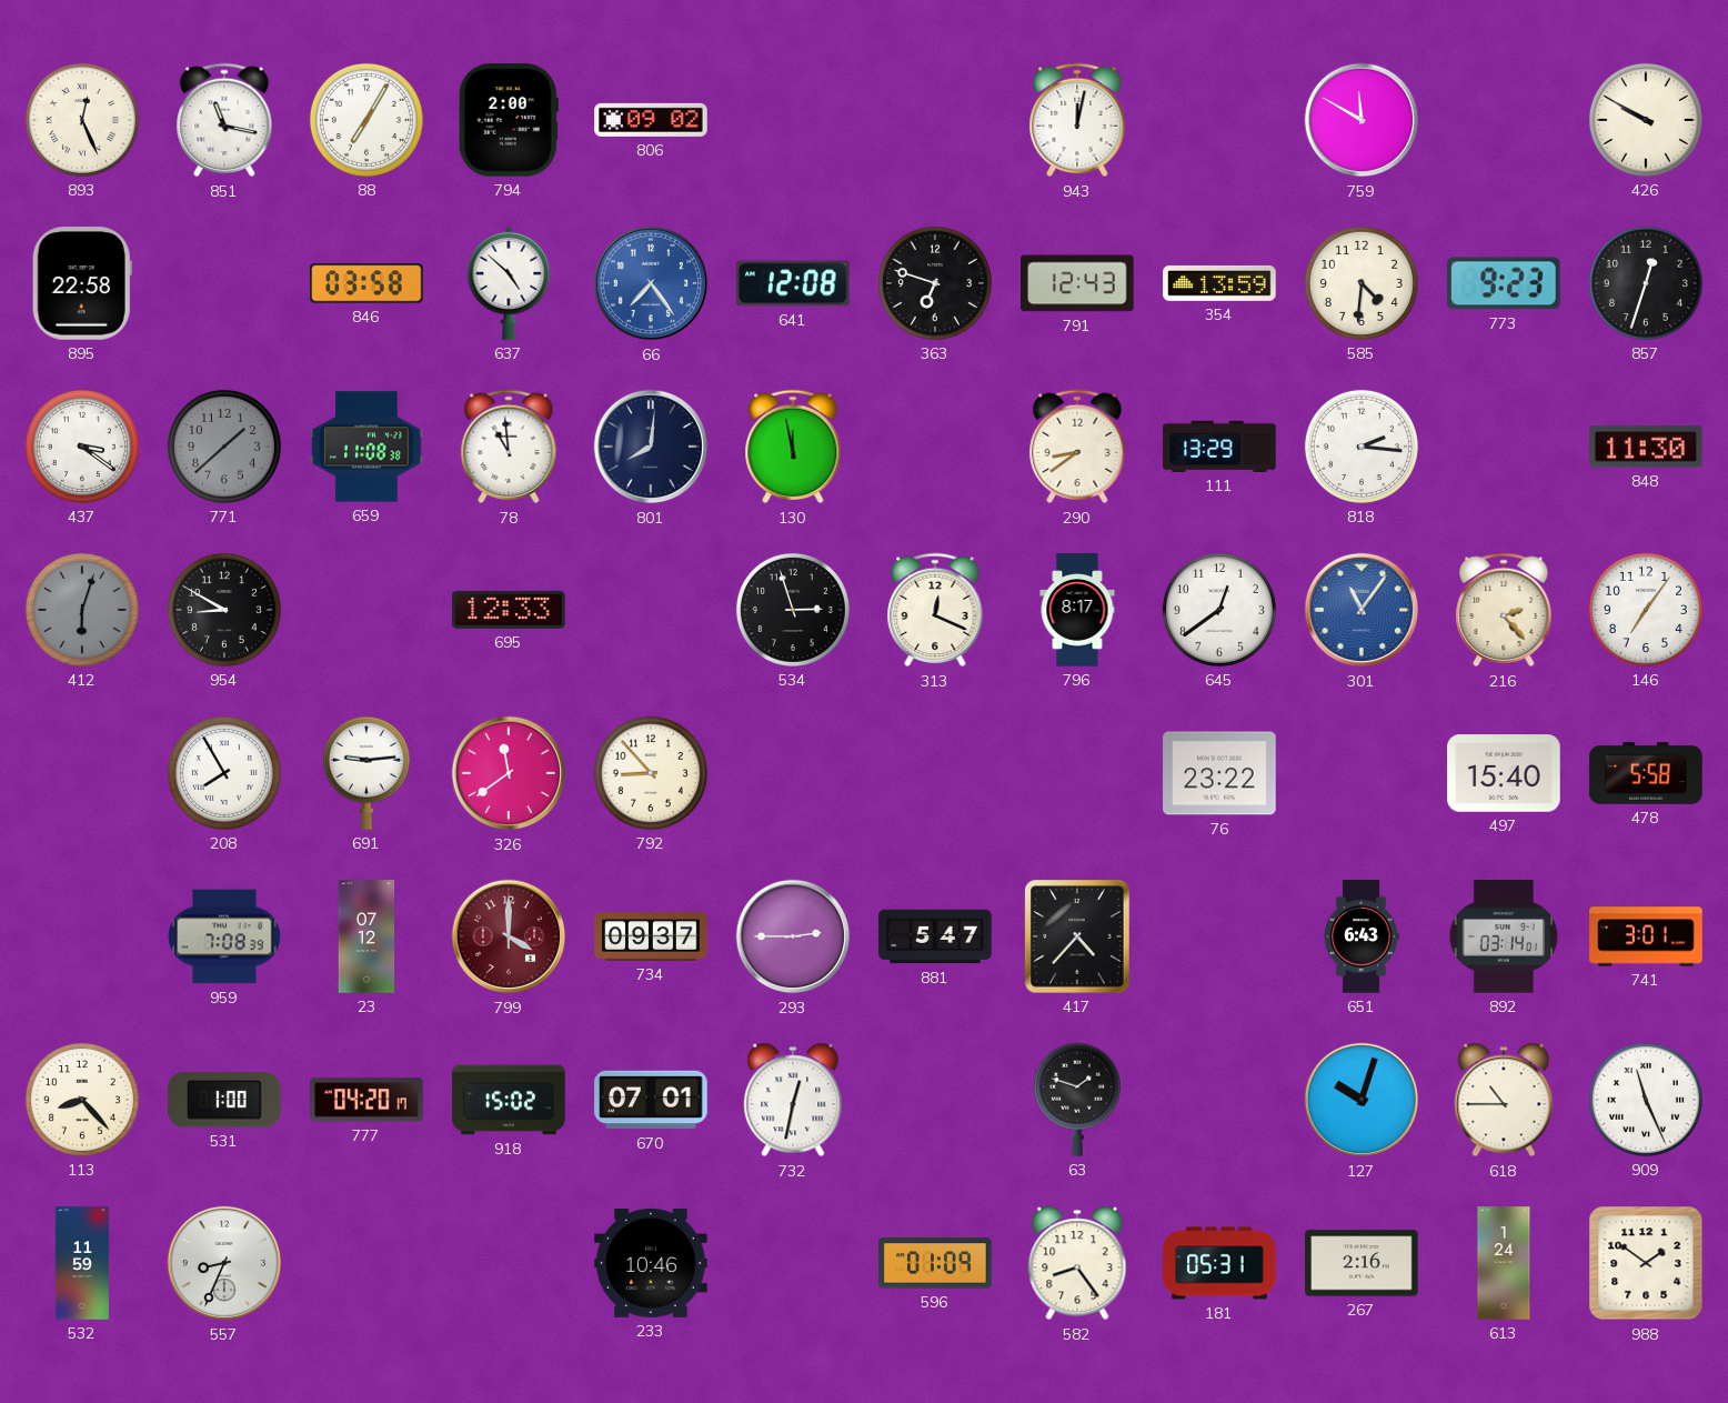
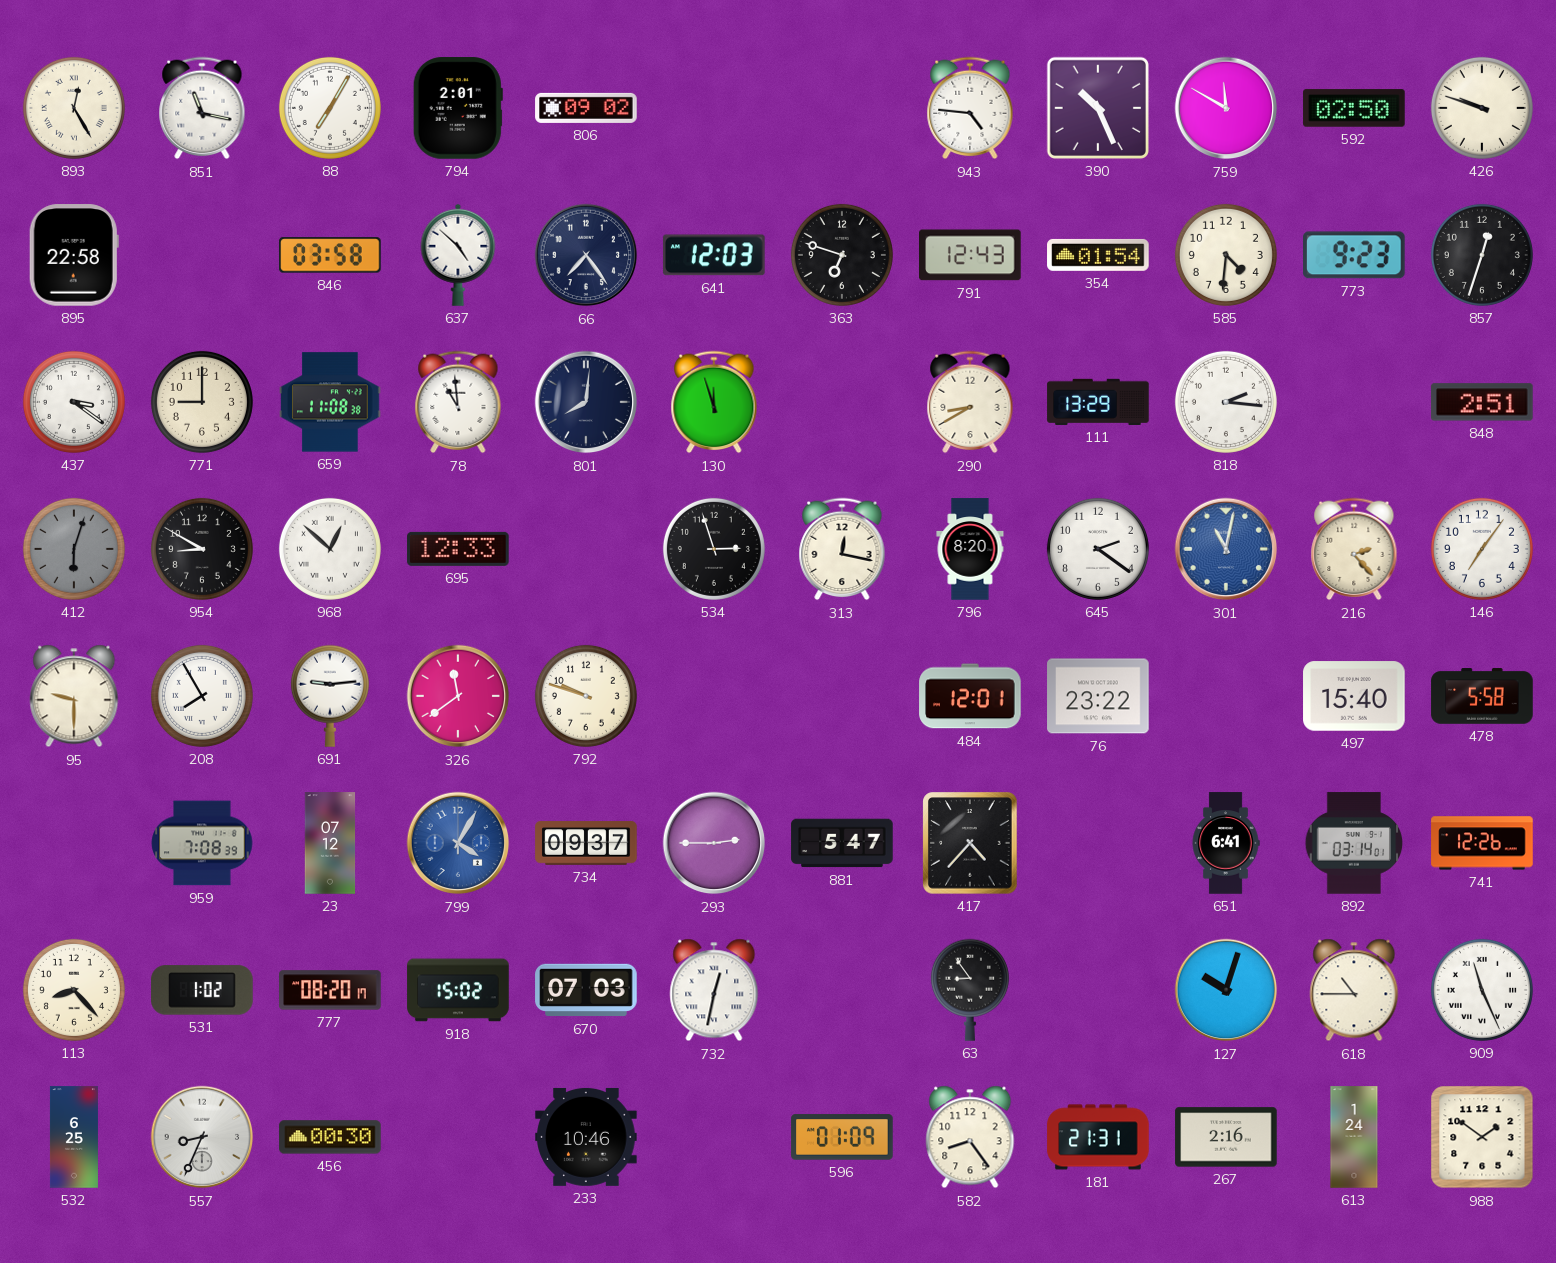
893: 12:26 -> 12:25
794: 2:00 -> 2:01
943: 12:02 -> 4:46
390: none -> 10:26
592: none -> 02:50
426: 9:50 -> 9:48
66 dial: blue -> navy
641: 12:08 -> 12:03
354: 13:59 -> 01:54
771: 1:38 -> 9:00
771 dial: grey -> cream
130: 11:58 -> 11:57
290: 8:39 -> 8:40
848: 11:30 -> 2:51
968: none -> 12:52
313: 12:19 -> 12:17
796: 8:17 -> 8:20
645: 12:39 -> 2:21
301: 11:06 -> 11:02
95: none -> 9:30
792: 8:53 -> 9:48
484: none -> 12:01
799: 4:00 -> 4:05
799 dial: burgundy -> blue
651: 6:43 -> 6:41
741: 3:01 -> 12:26
531: 1:00 -> 1:02
777: 04:20 -> 08:20
670: 07:01 -> 07:03
63: 1:48 -> 8:54
532: 11:59 -> 6:25
456: none -> 00:30
181: 05:31 -> 21:31
